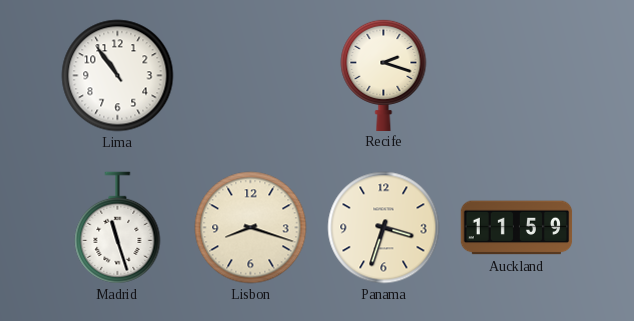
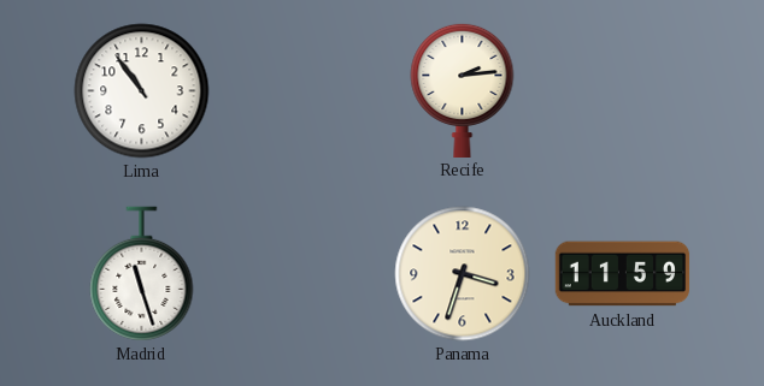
Recife: 2:18 -> 2:14
Lisbon: 8:18 -> none
